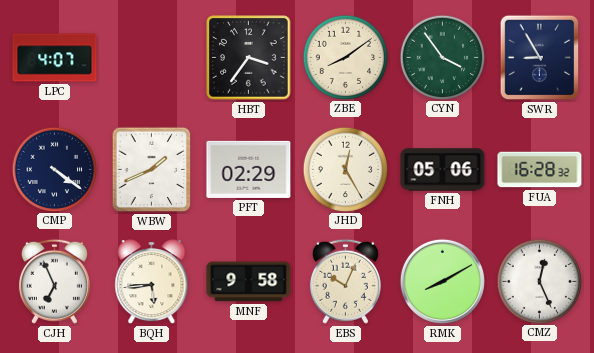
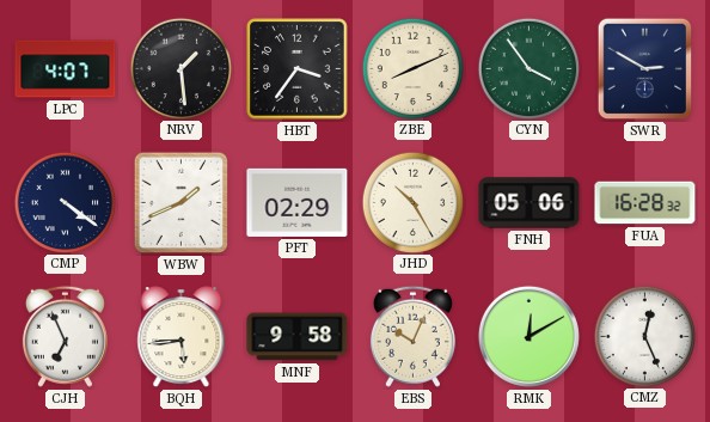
NRV: none -> 1:29
ZBE: 8:09 -> 8:11
SWR: 8:55 -> 2:50
JHD: 12:25 -> 10:25
RMK: 8:10 -> 12:10
